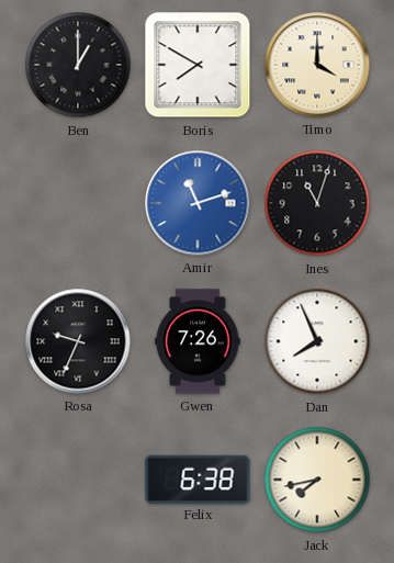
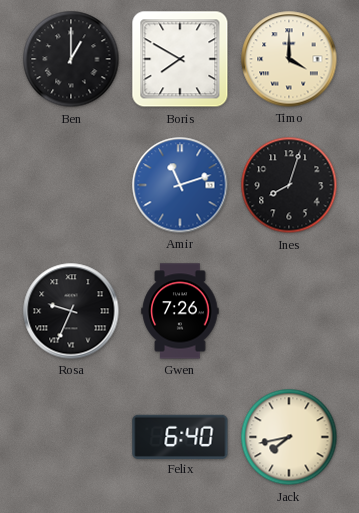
Ines: 11:03 -> 8:03
Dan: 7:56 -> none
Felix: 6:38 -> 6:40
